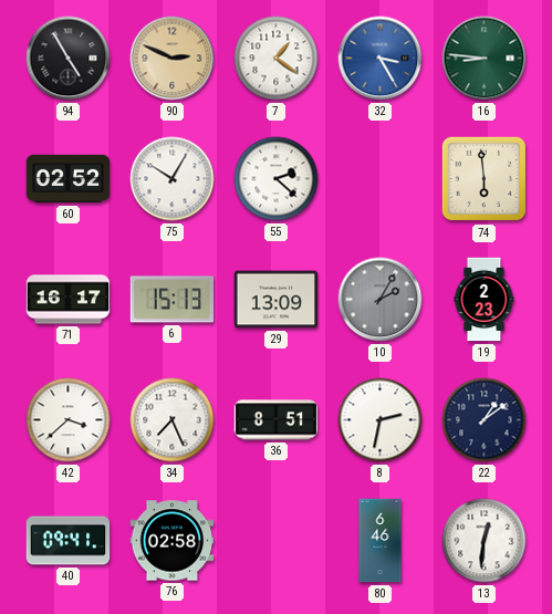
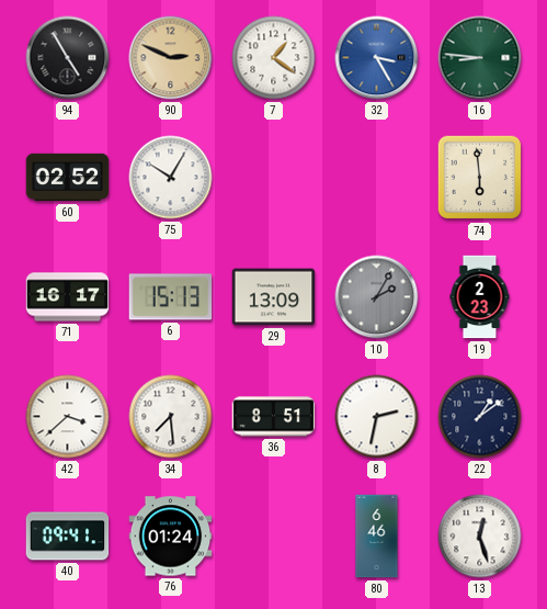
55: 2:22 -> none
34: 7:26 -> 7:29
76: 02:58 -> 01:24
13: 12:31 -> 12:27
